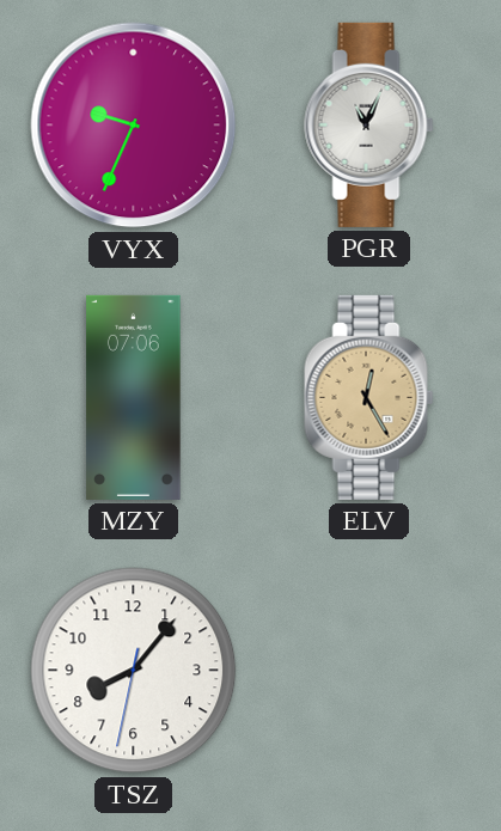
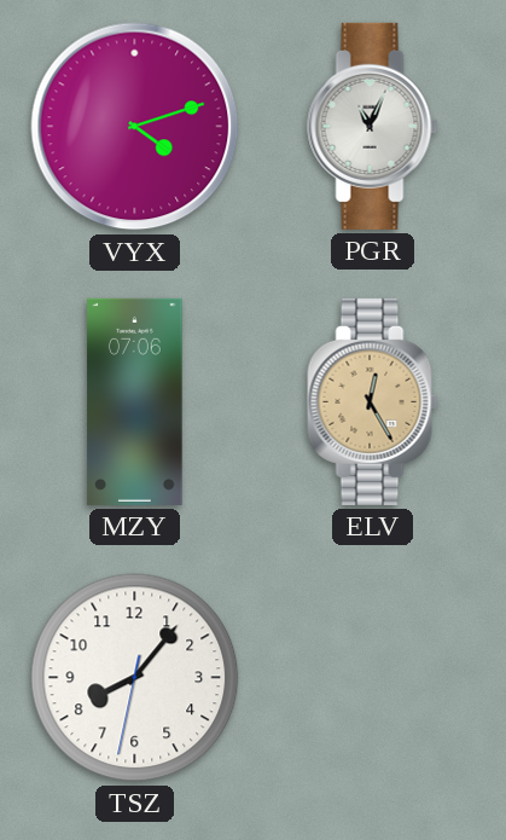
VYX: 9:34 -> 4:12
